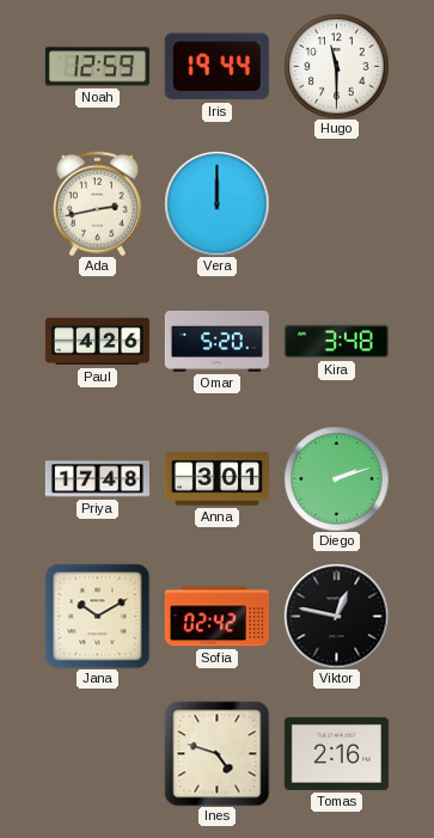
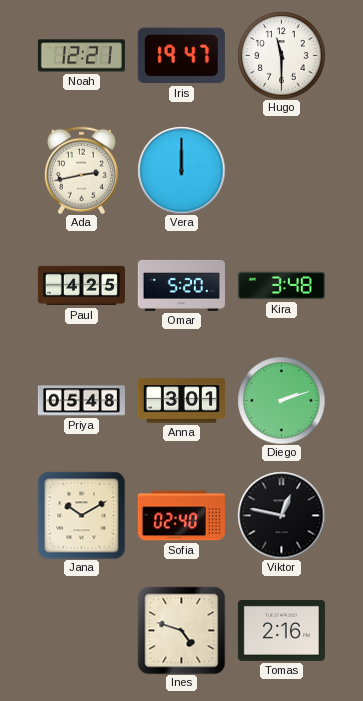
Noah: 12:59 -> 12:21
Iris: 19:44 -> 19:47
Paul: 4:26 -> 4:25
Priya: 17:48 -> 05:48
Sofia: 02:42 -> 02:40
